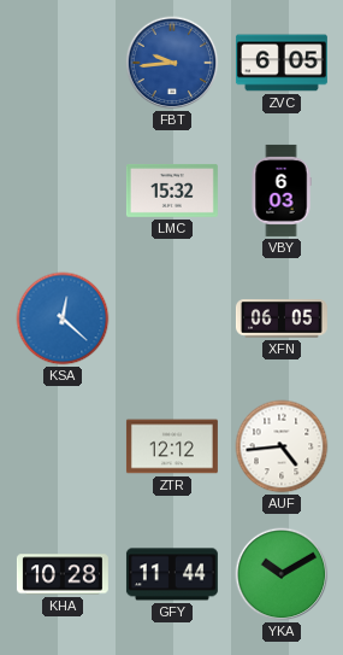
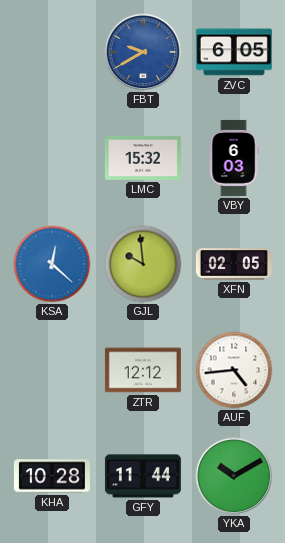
FBT: 9:44 -> 9:40
GJL: none -> 9:59
XFN: 06:05 -> 02:05
